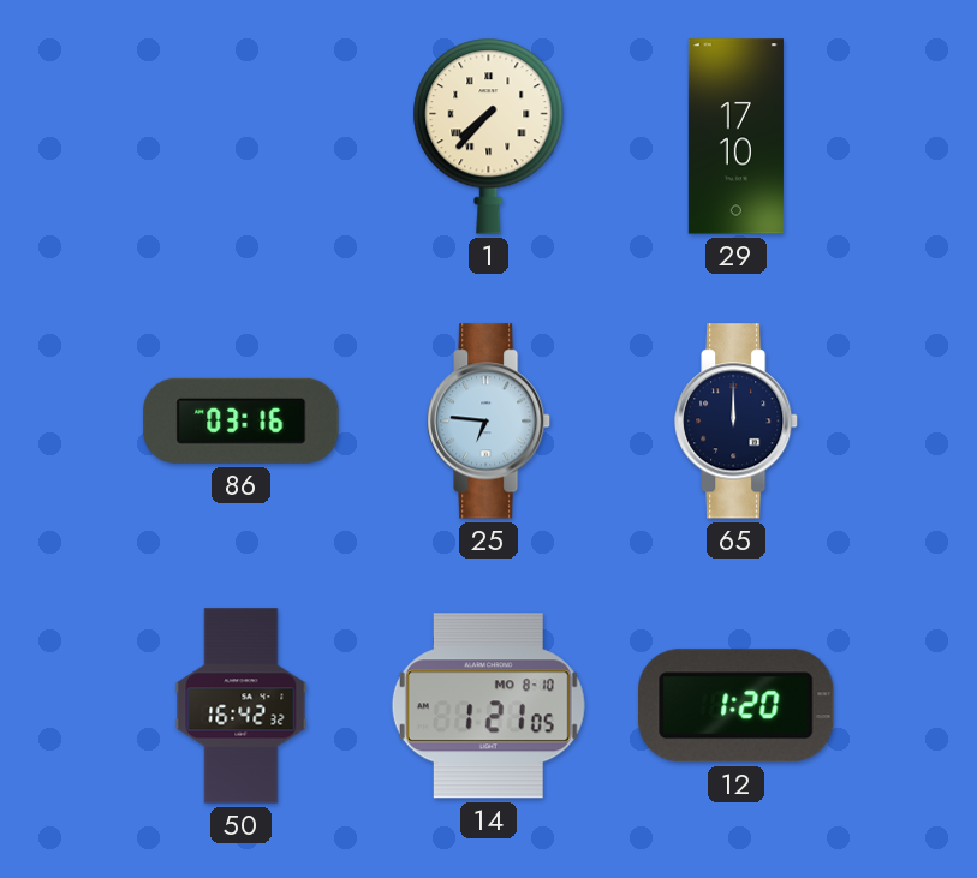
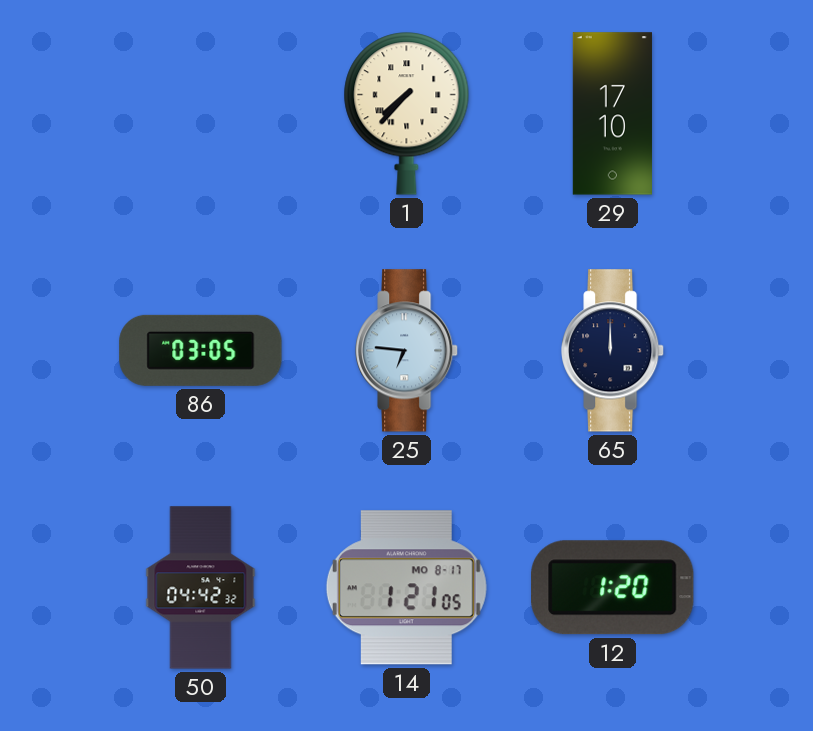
86: 03:16 -> 03:05
50: 16:42 -> 04:42
14 date: MO 8-10 -> MO 8-17
